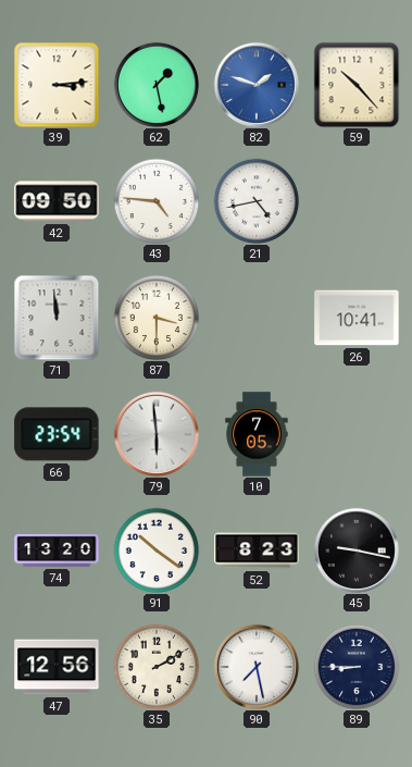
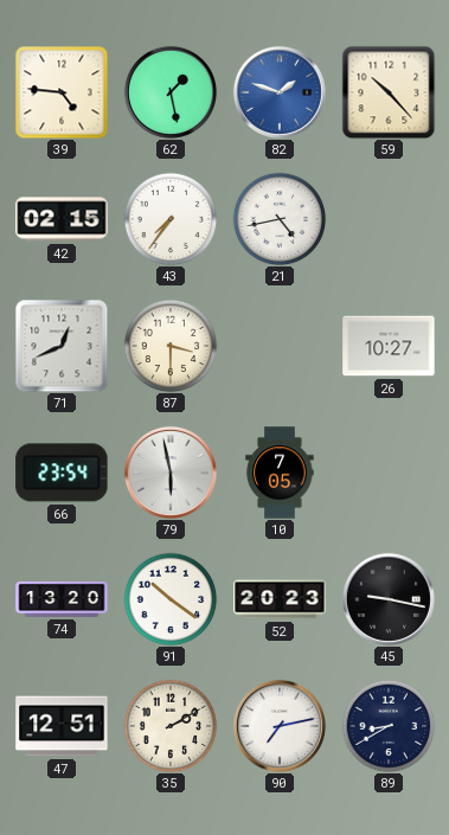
39: 3:14 -> 4:46
42: 09:50 -> 02:15
43: 4:46 -> 7:36
71: 11:59 -> 12:41
26: 10:41 -> 10:27
79: 5:59 -> 5:58
52: 8:23 -> 20:23
47: 12:56 -> 12:51
90: 7:28 -> 7:13
89: 8:45 -> 8:40
